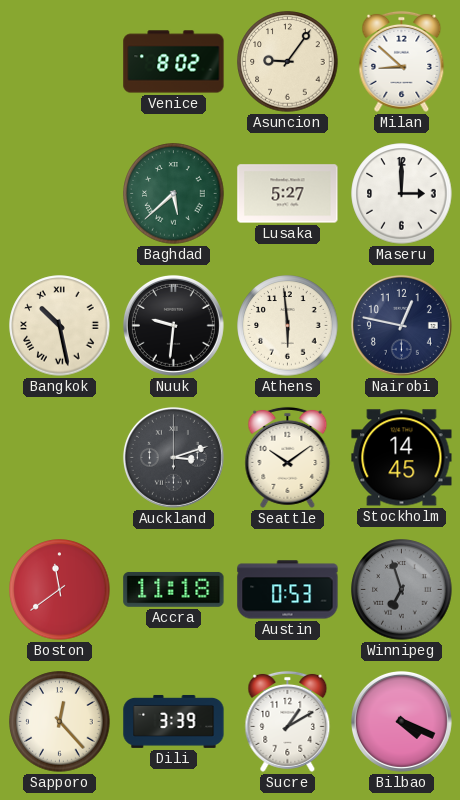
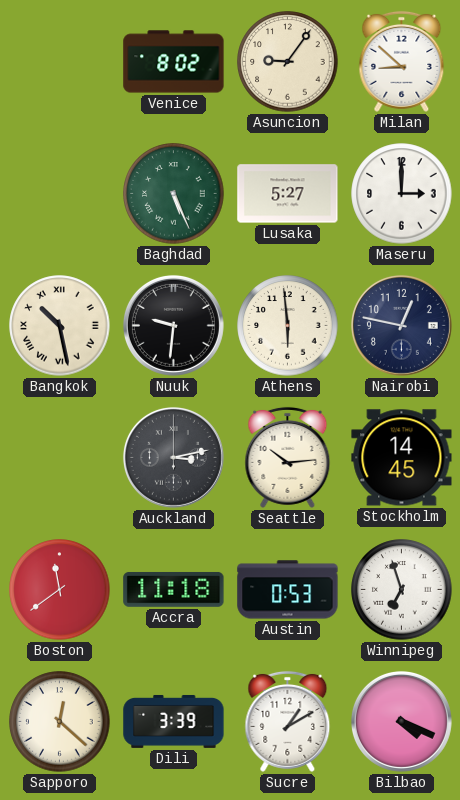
Baghdad: 5:38 -> 5:26
Auckland: 3:12 -> 3:13
Seattle: 10:09 -> 10:14
Winnipeg dial: grey -> white
Sapporo: 12:23 -> 12:22
